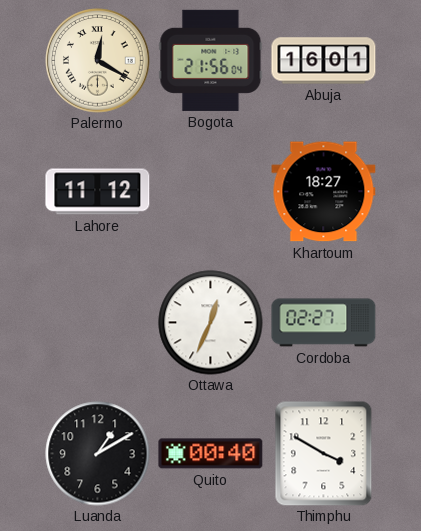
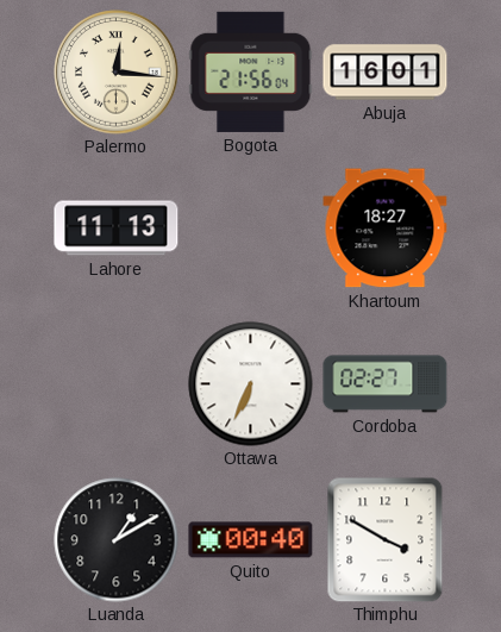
Palermo: 12:20 -> 12:16
Lahore: 11:12 -> 11:13
Ottawa: 12:34 -> 6:34
